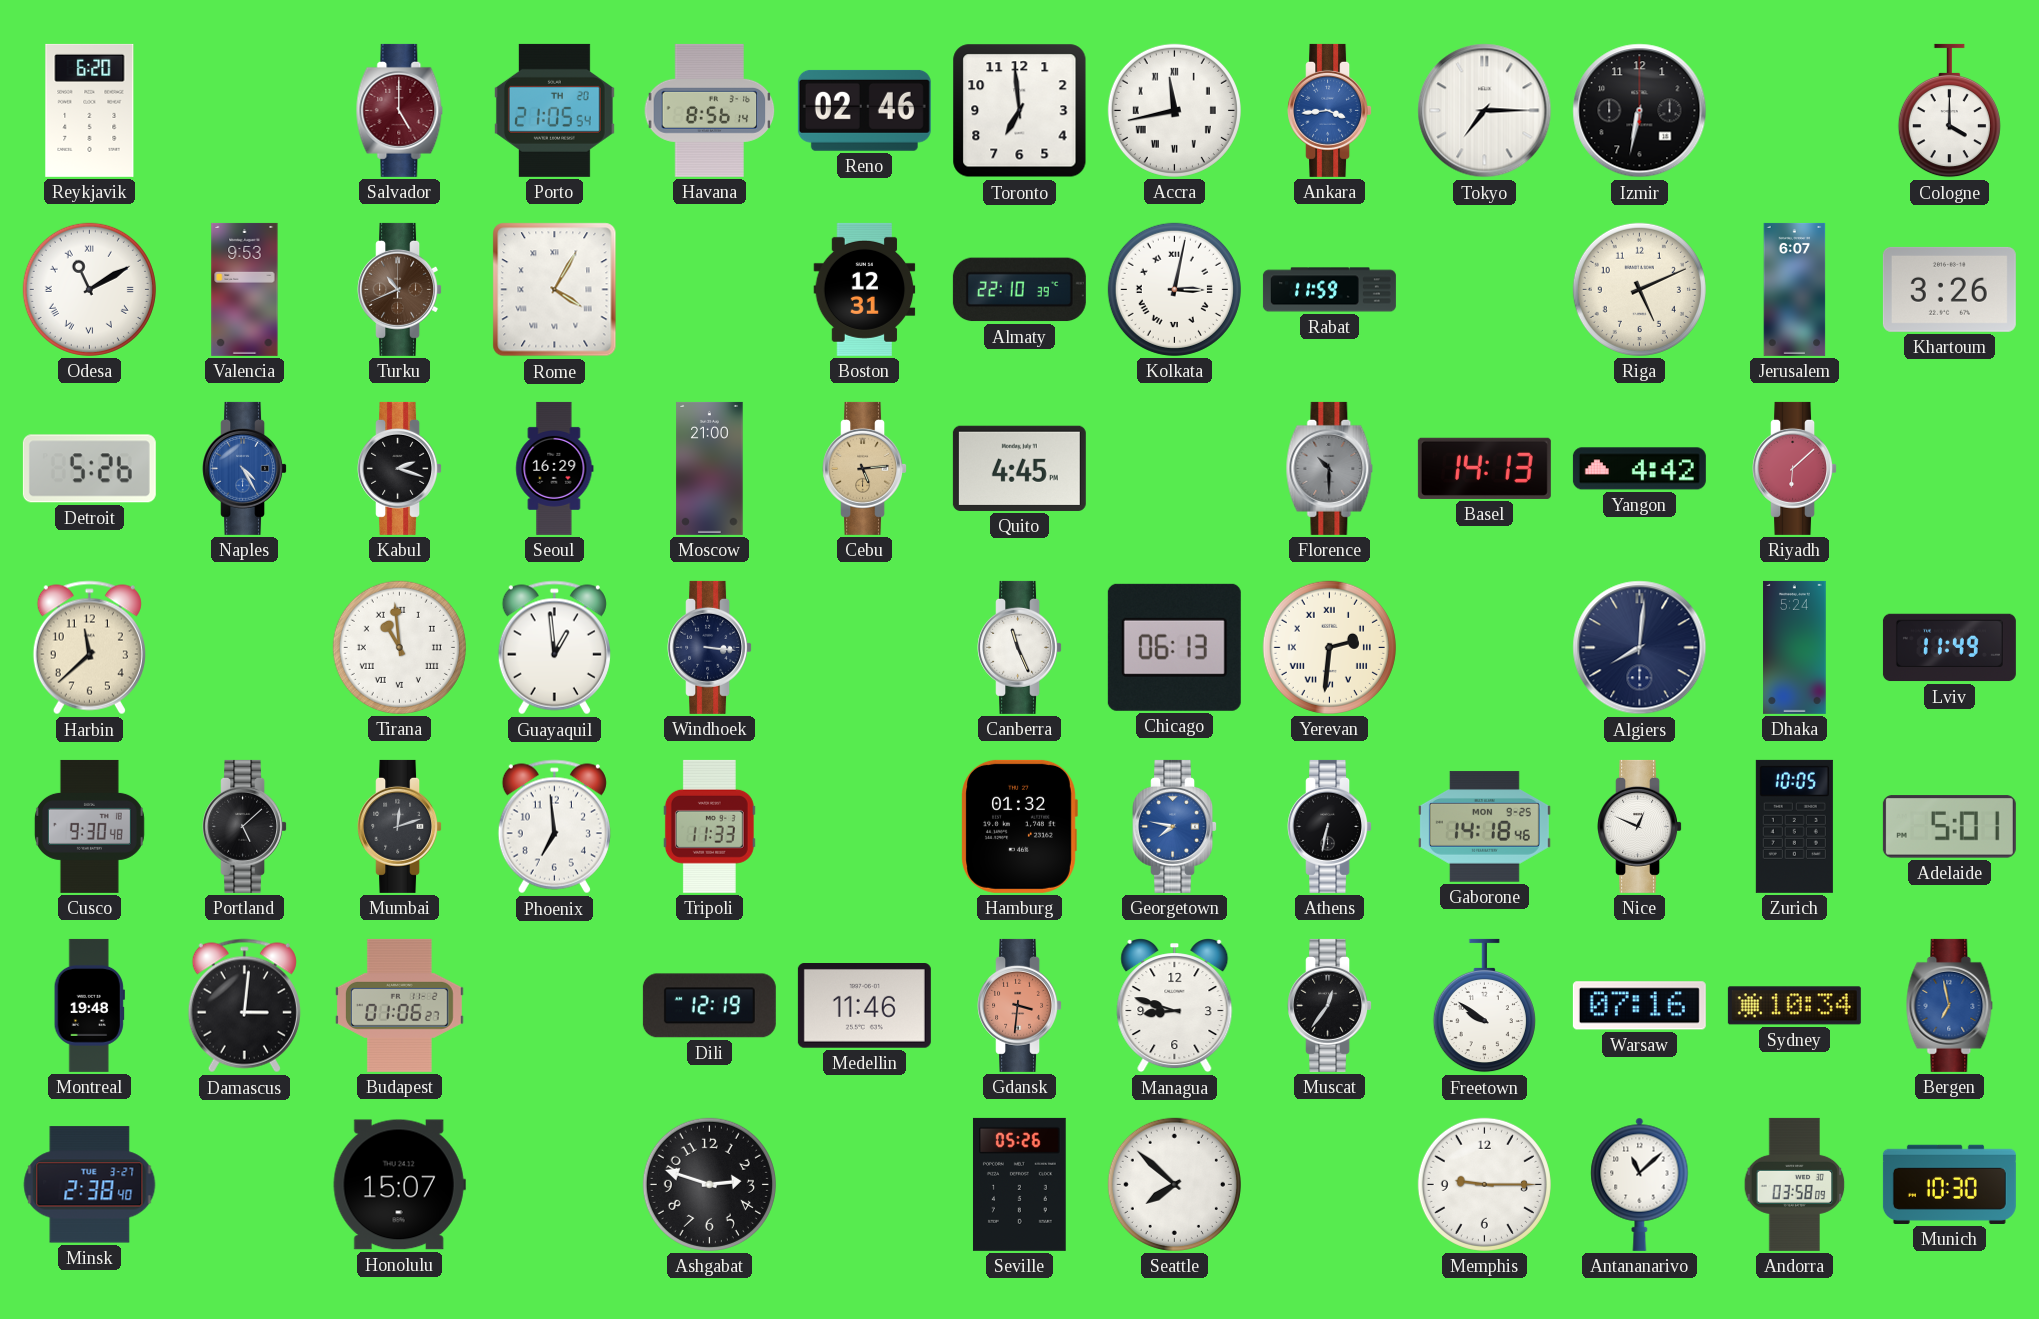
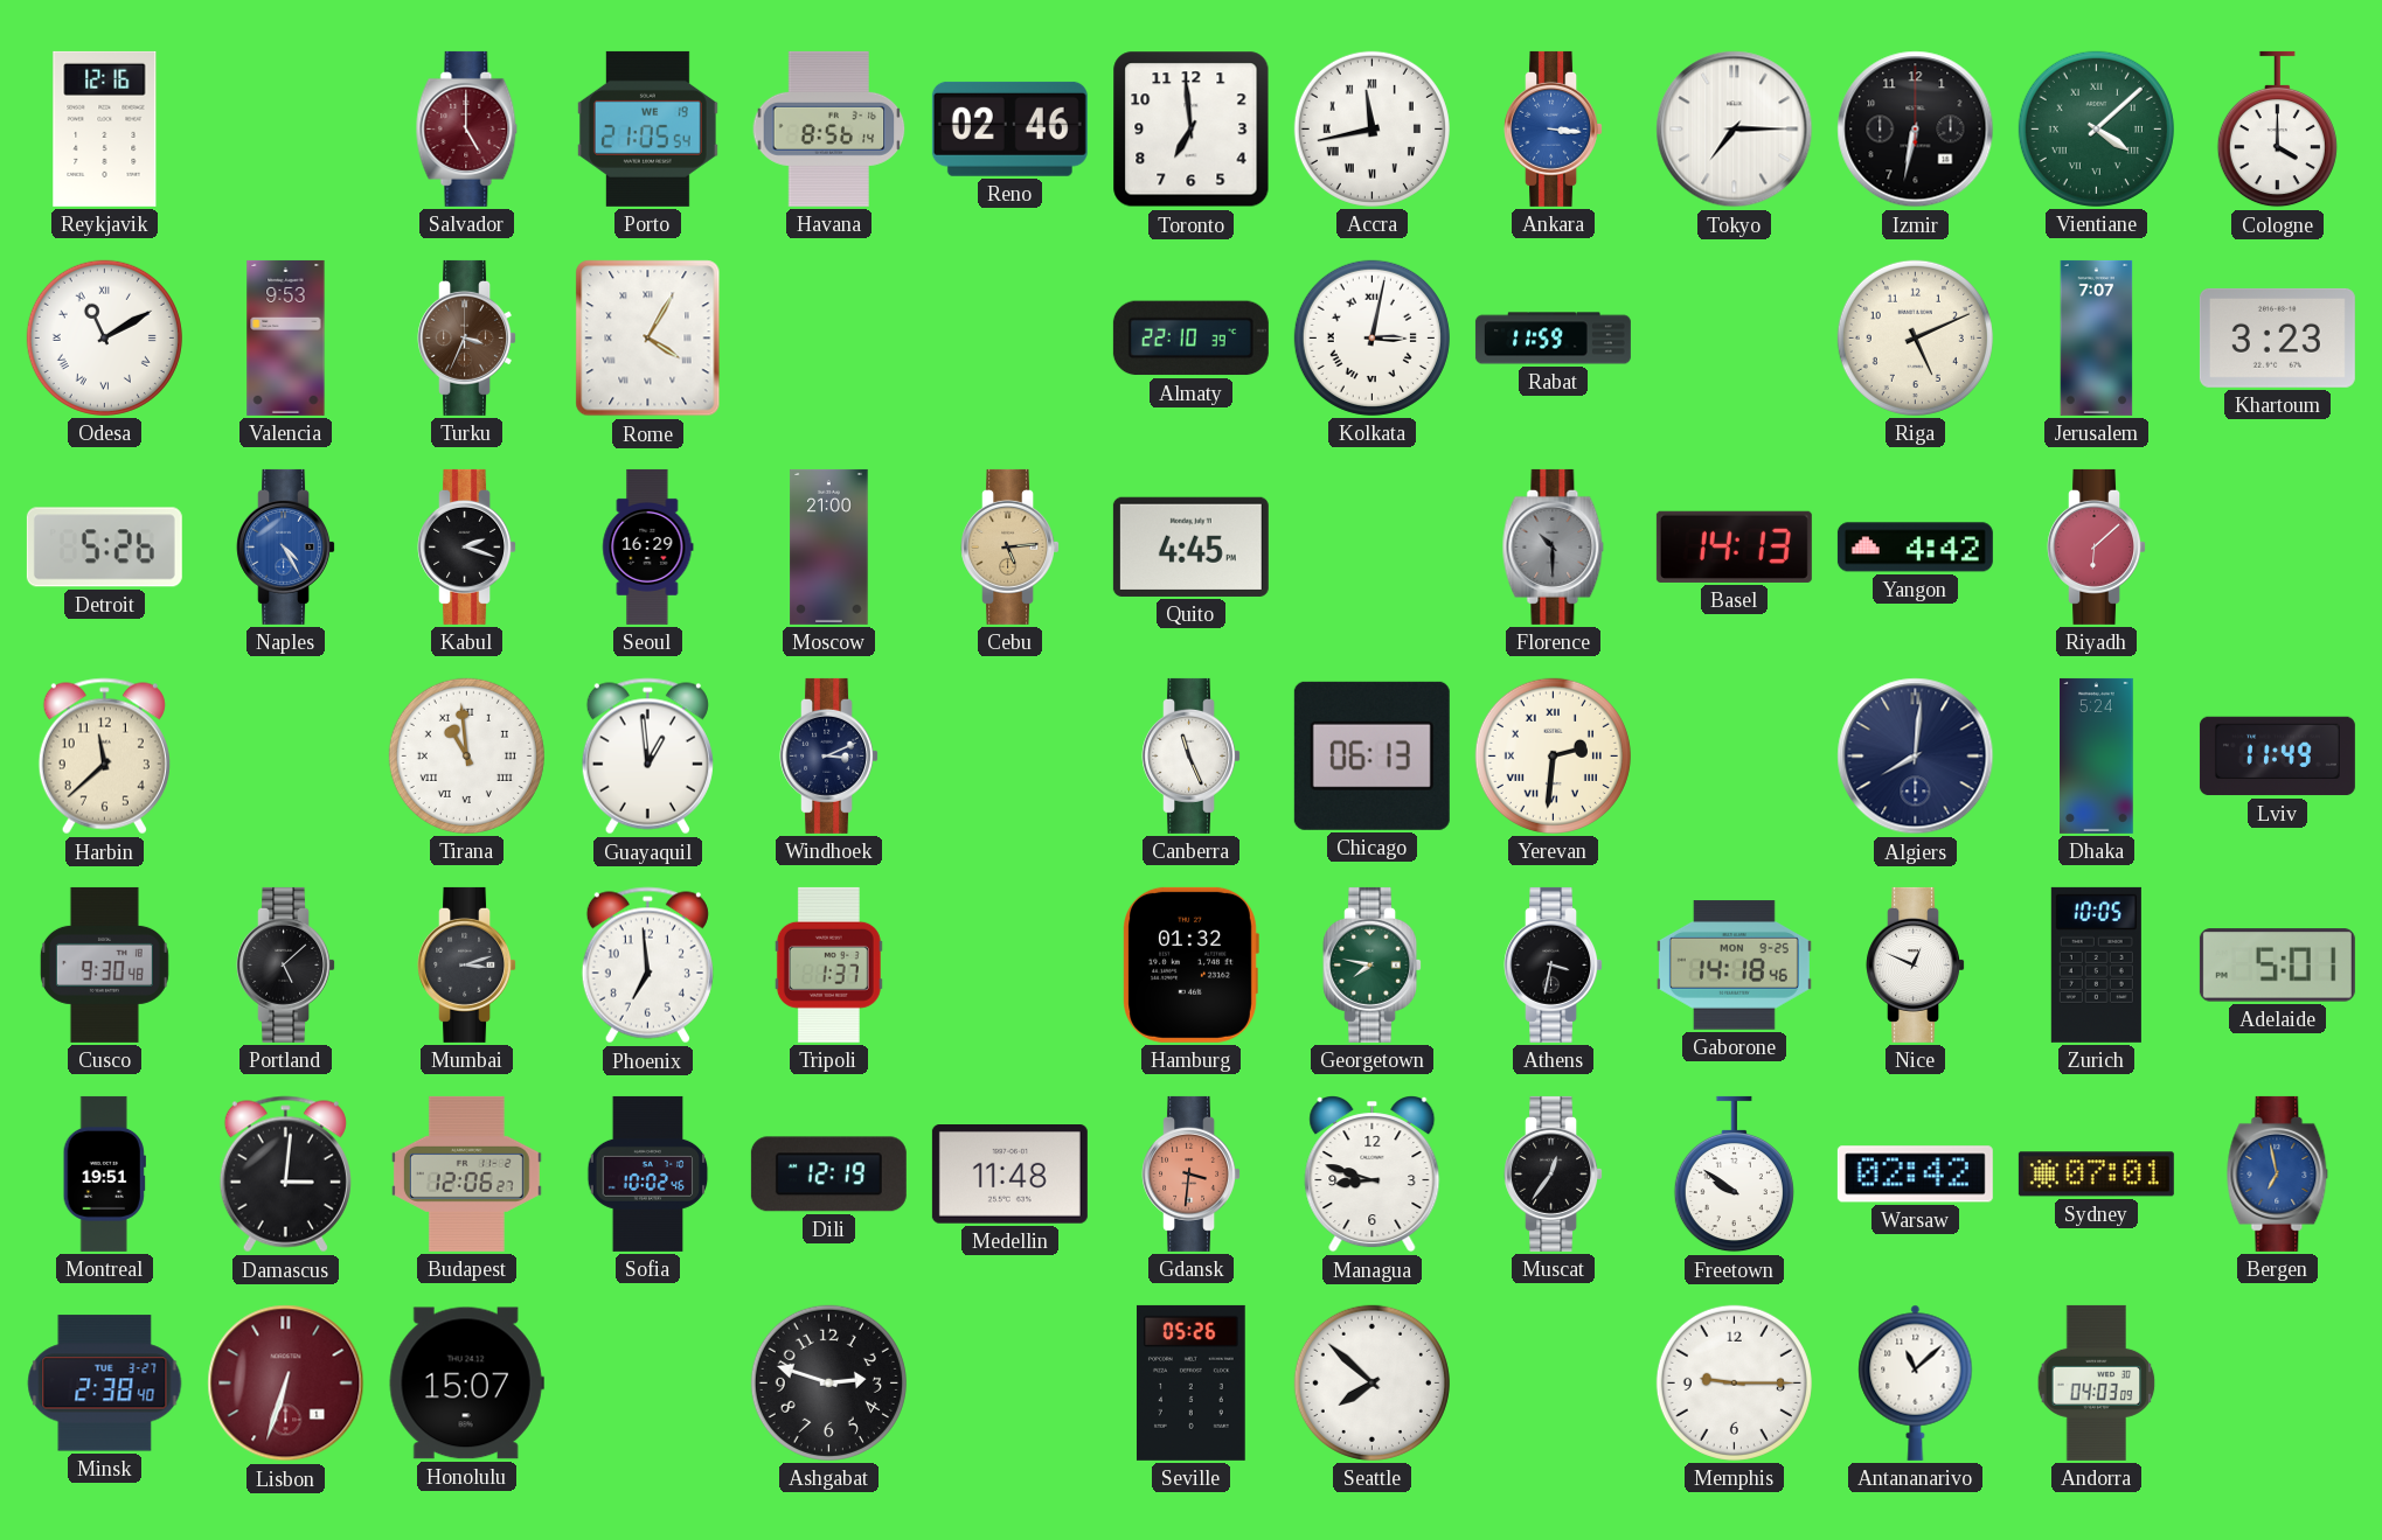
Reykjavik: 6:20 -> 12:16
Porto date: TH 20 -> WE 19
Ankara: 3:44 -> 3:16
Vientiane: none -> 4:08
Turku: 10:41 -> 3:34
Boston: 12:31 -> none
Jerusalem: 6:07 -> 7:07
Khartoum: 3:26 -> 3:23
Windhoek: 3:16 -> 3:11
Mumbai: 12:12 -> 3:12
Tripoli: 11:33 -> 1:37
Georgetown dial: blue -> green
Athens: 6:32 -> 3:32
Montreal: 19:48 -> 19:51
Budapest: 01:06 -> 12:06
Sofia: none -> 10:02
Medellin: 11:46 -> 11:48
Warsaw: 07:16 -> 02:42
Sydney: 10:34 -> 07:01
Lisbon: none -> 6:33
Andorra: 03:58 -> 04:03
Munich: 10:30 -> none
